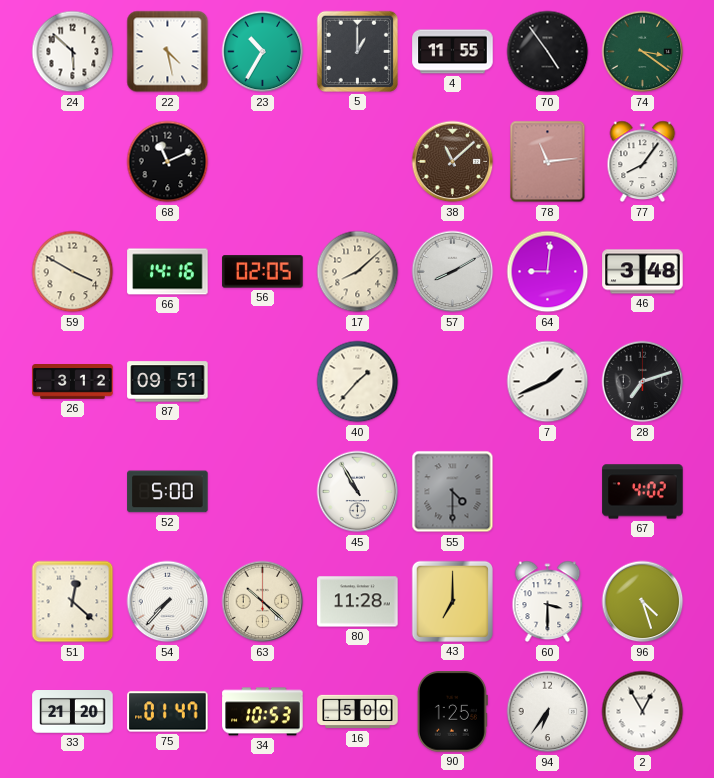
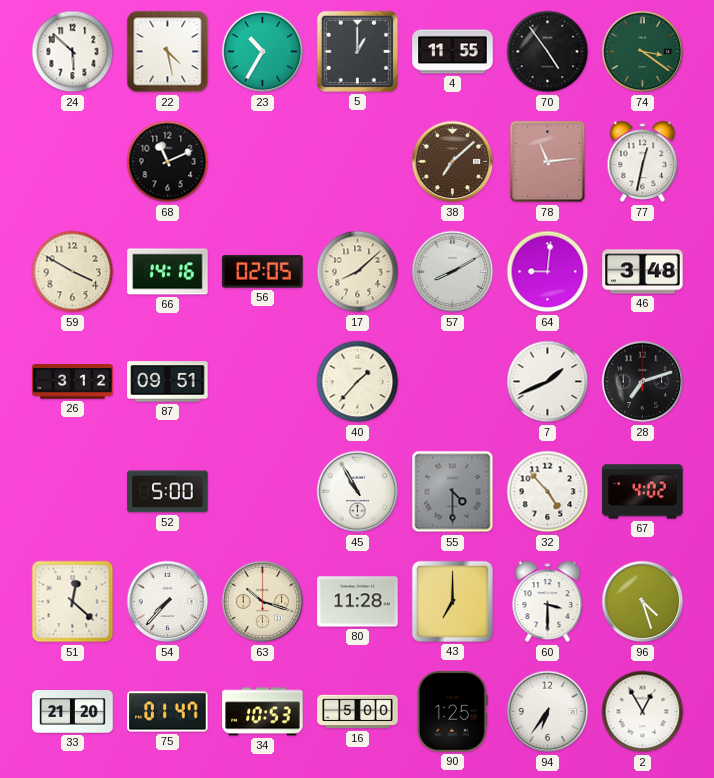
38: 11:08 -> 7:08
77: 8:06 -> 12:32
32: none -> 4:53
63: 10:22 -> 10:18
